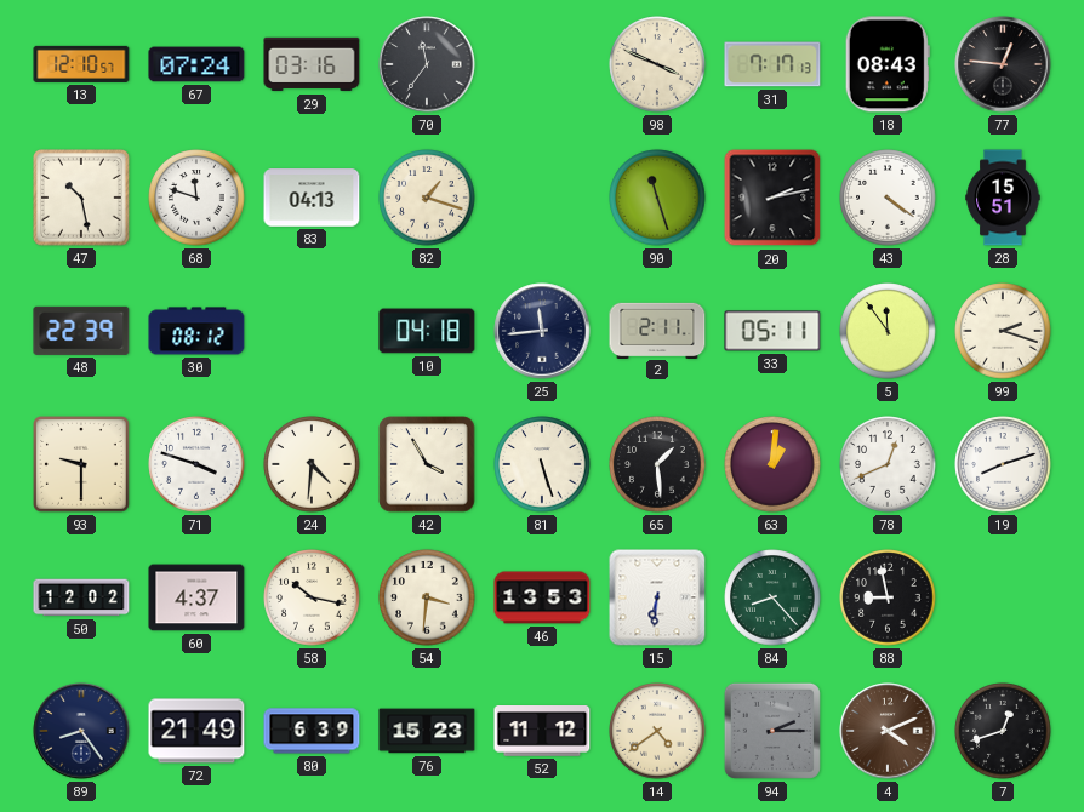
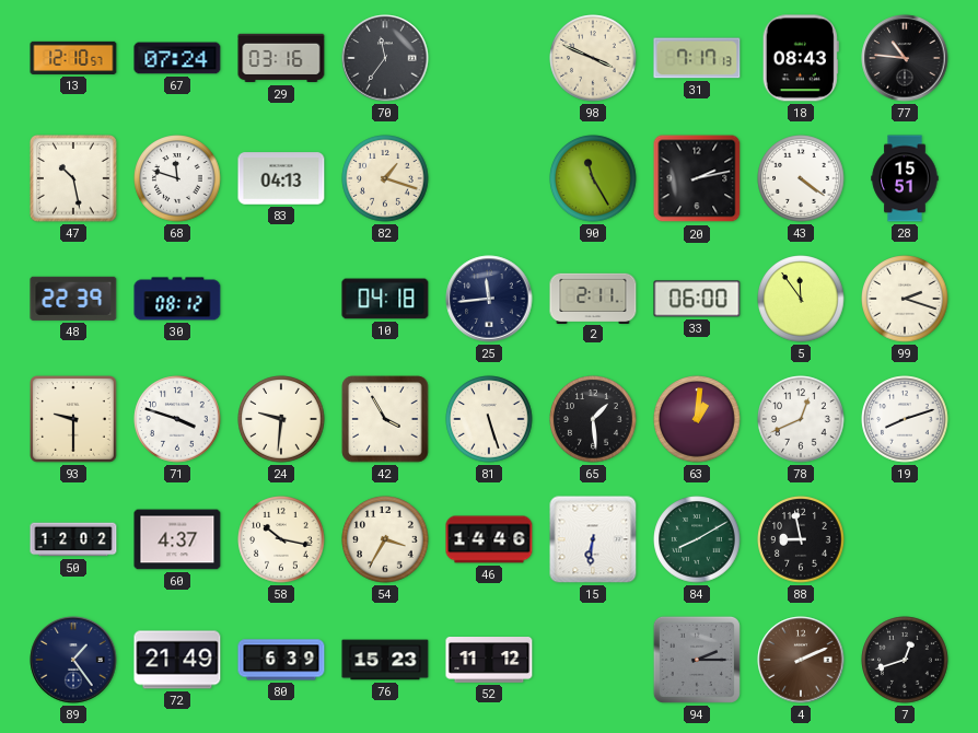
77: 12:46 -> 10:46
90: 11:27 -> 11:25
33: 05:11 -> 06:00
24: 4:31 -> 9:31
54: 3:31 -> 3:35
46: 13:53 -> 14:46
84: 8:23 -> 8:10
89: 8:24 -> 1:24
14: 4:39 -> none
4: 4:11 -> 2:11
